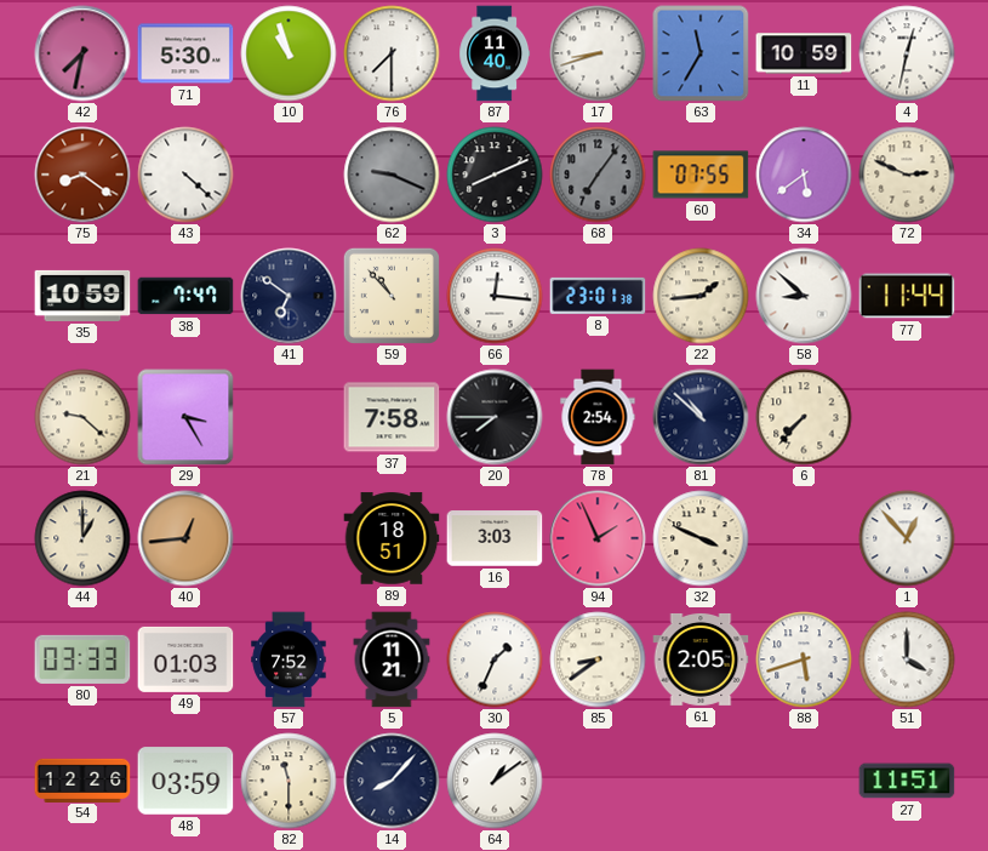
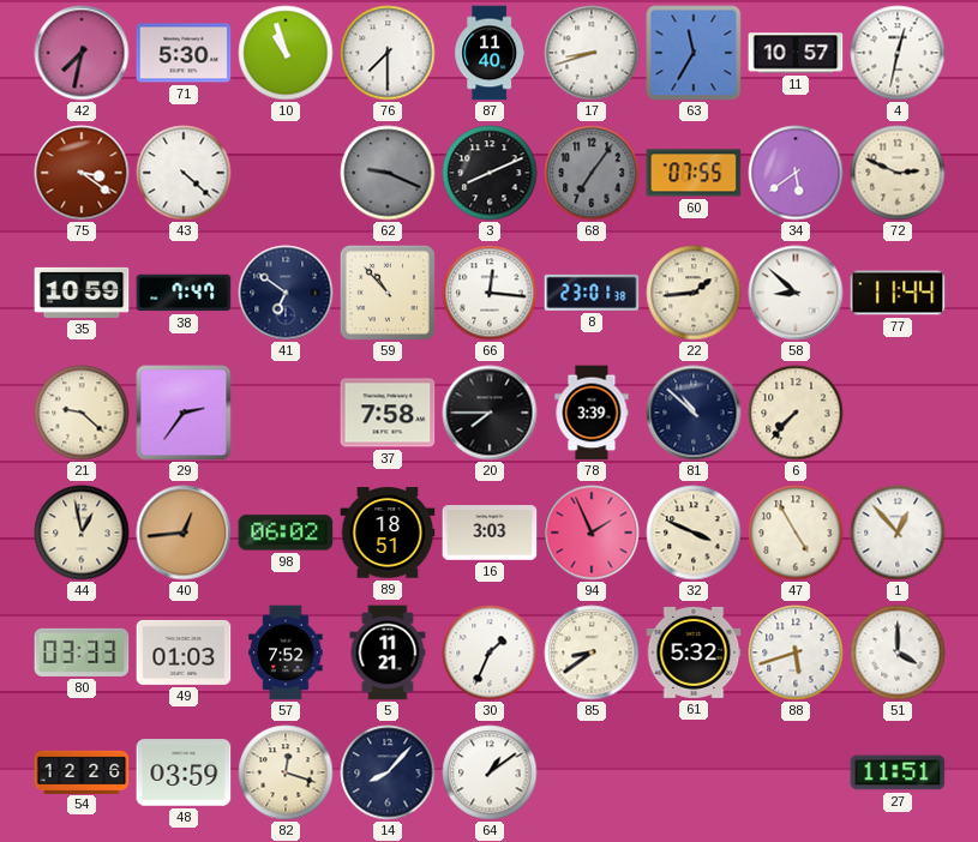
11: 10:59 -> 10:57
75: 8:21 -> 3:21
29: 3:25 -> 2:36
78: 2:54 -> 3:39
44: 1:00 -> 12:58
98: none -> 06:02
47: none -> 4:55
61: 2:05 -> 5:32
82: 11:30 -> 12:18
